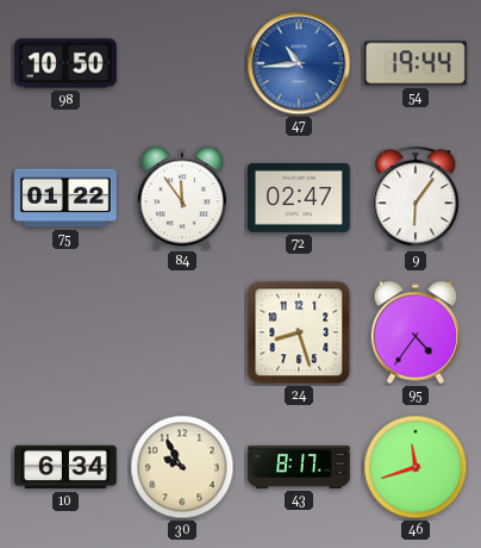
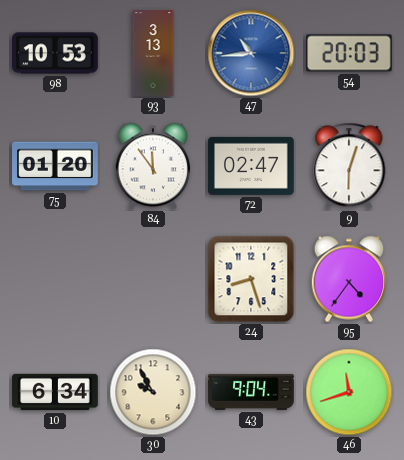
98: 10:50 -> 10:53
93: none -> 3:13
54: 19:44 -> 20:03
75: 01:22 -> 01:20
9: 6:06 -> 6:03
43: 8:17 -> 9:04
